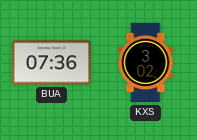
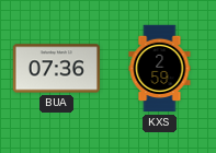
KXS: 3:02 -> 2:59
